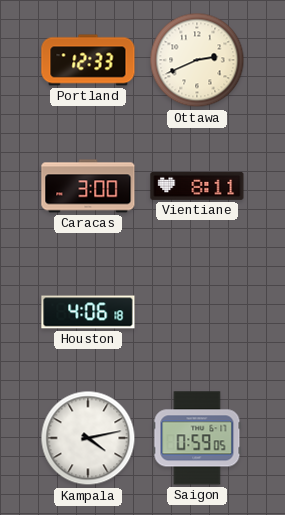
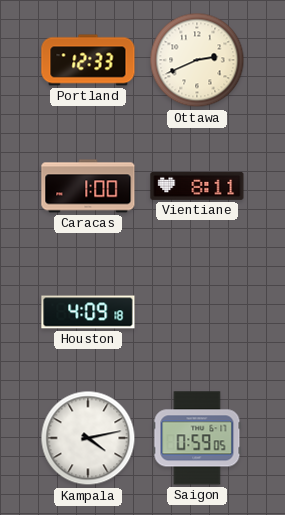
Caracas: 3:00 -> 1:00
Houston: 4:06 -> 4:09
